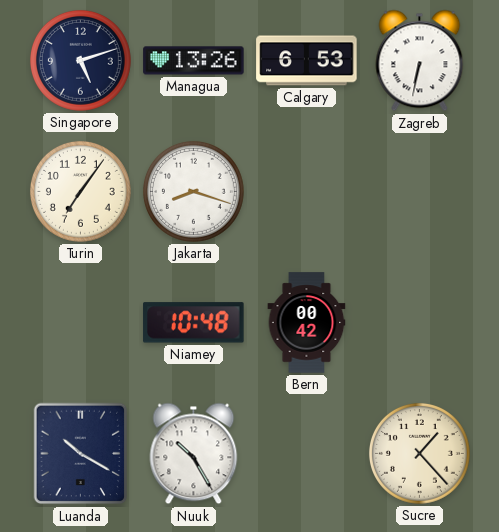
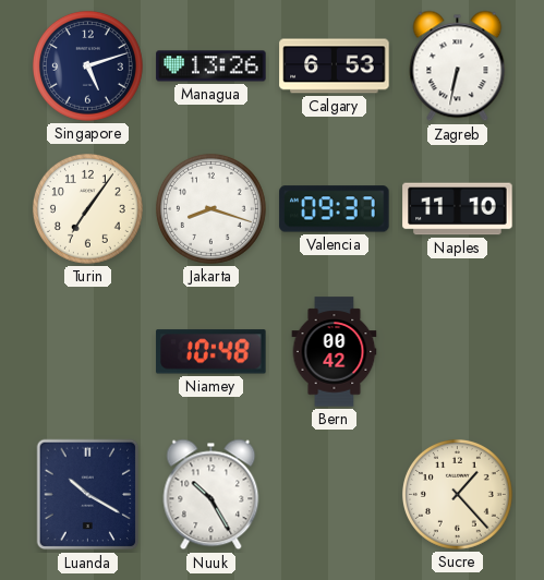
Valencia: none -> 09:37
Naples: none -> 11:10
